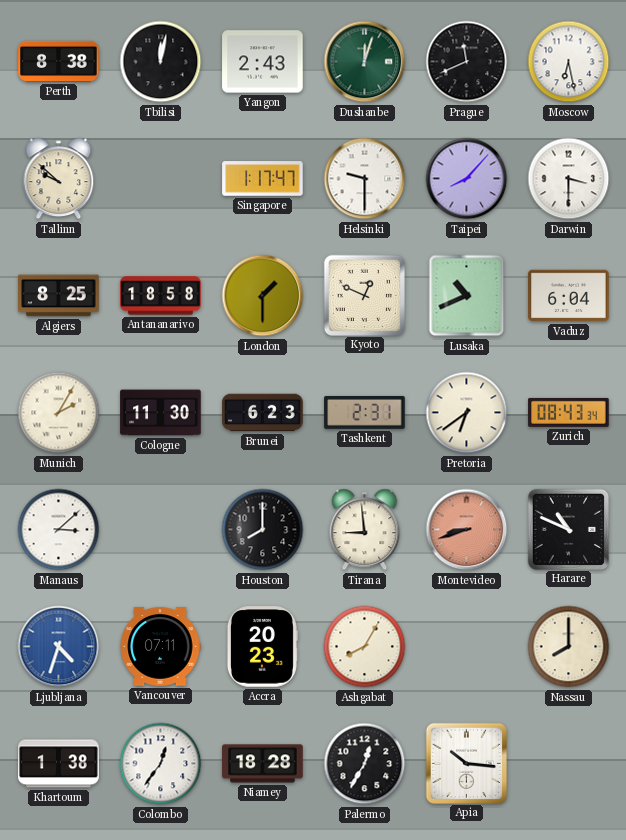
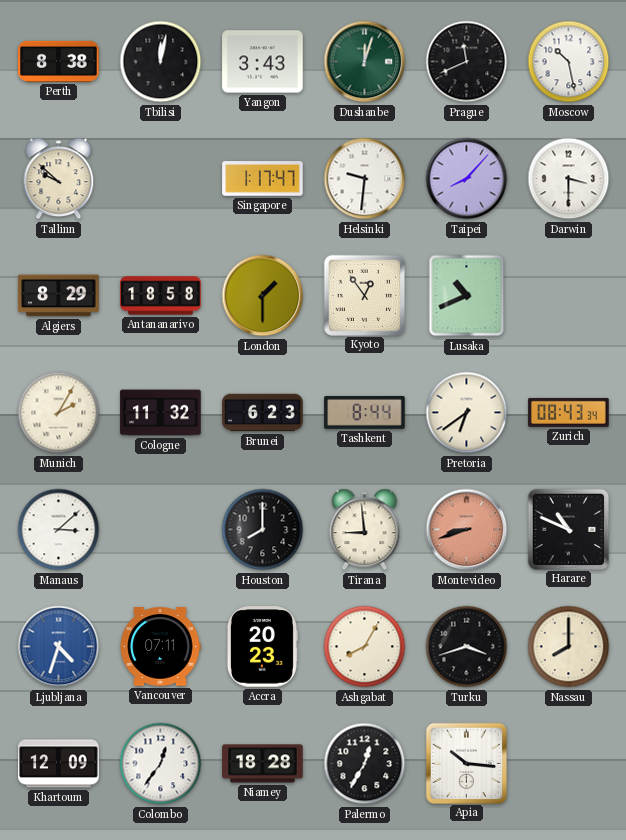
Yangon: 2:43 -> 3:43
Moscow: 6:28 -> 10:28
Helsinki: 9:30 -> 9:31
Algiers: 8:25 -> 8:29
Kyoto: 12:49 -> 12:54
Vaduz: 6:04 -> none
Cologne: 11:30 -> 11:32
Tashkent: 2:31 -> 8:44
Turku: none -> 3:42
Khartoum: 1:38 -> 12:09
